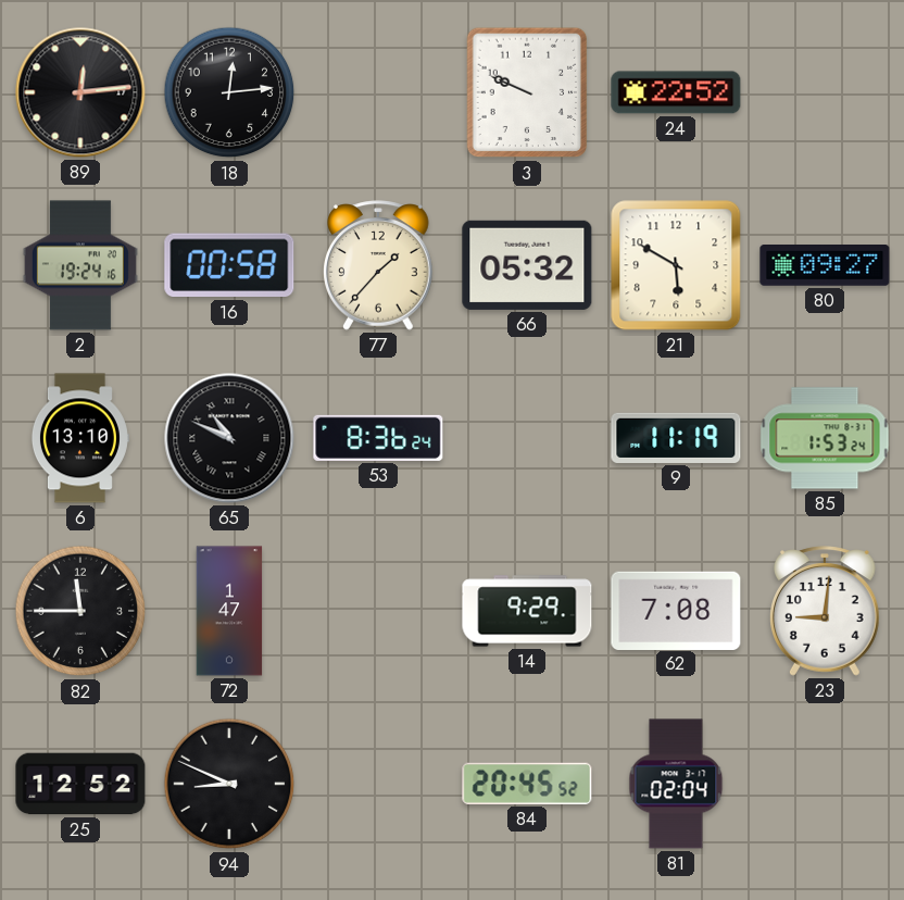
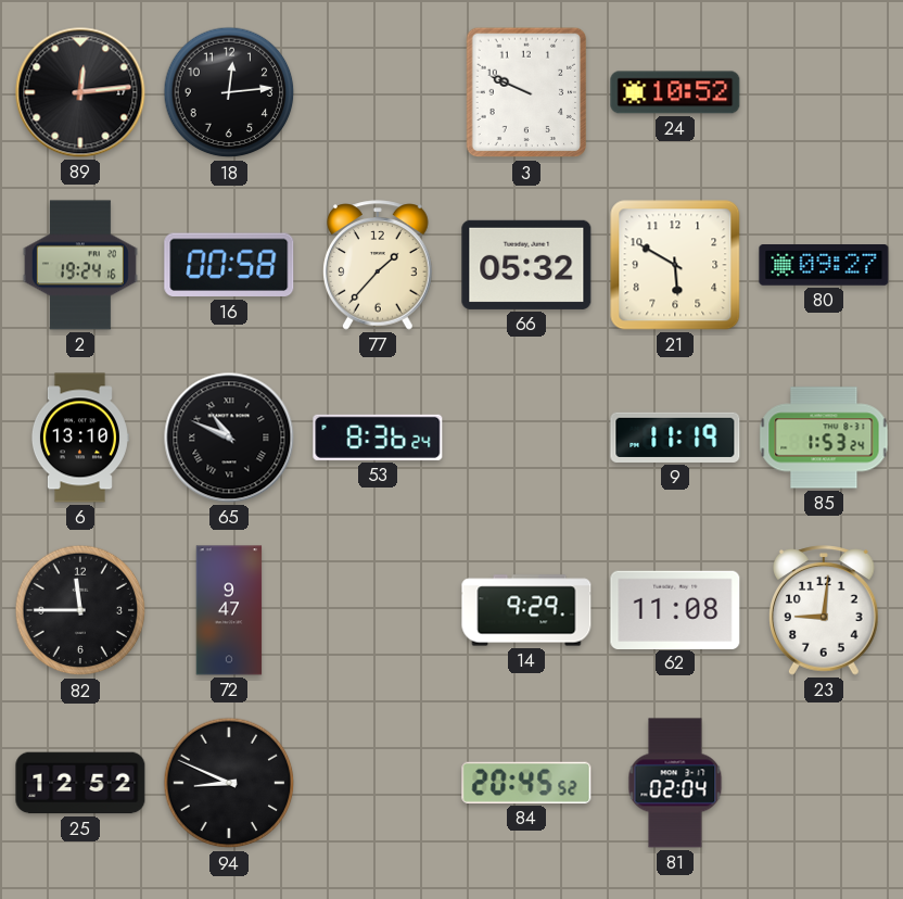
24: 22:52 -> 10:52
72: 1:47 -> 9:47
62: 7:08 -> 11:08
